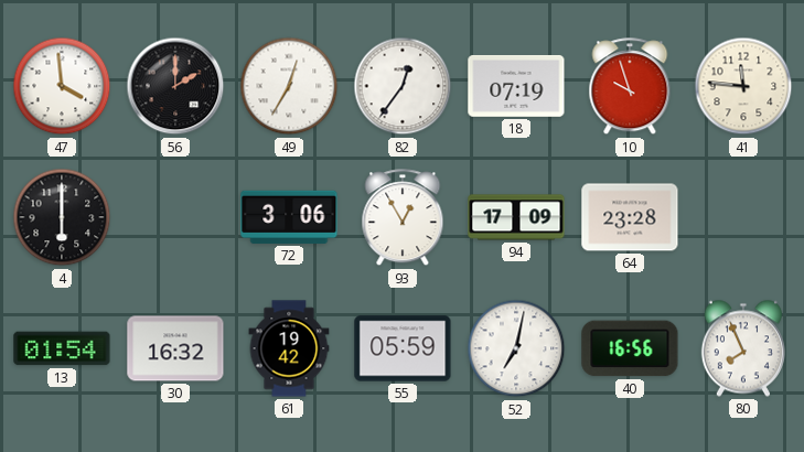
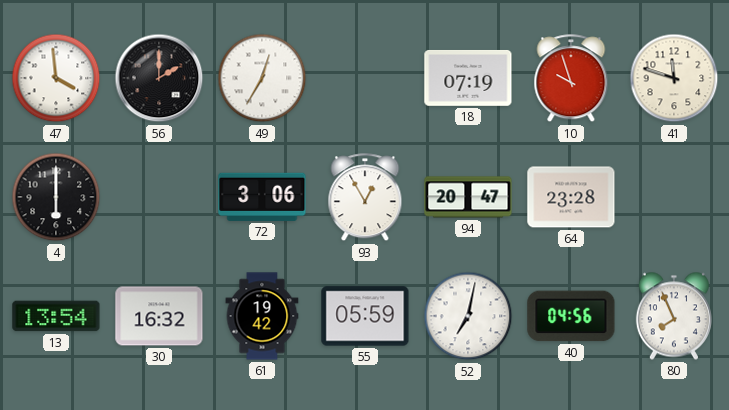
82: 12:36 -> none
41: 11:46 -> 11:48
94: 17:09 -> 20:47
13: 01:54 -> 13:54
40: 16:56 -> 04:56
